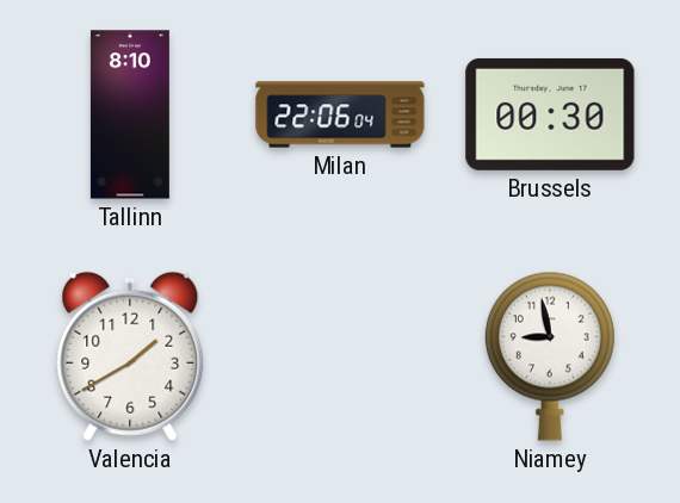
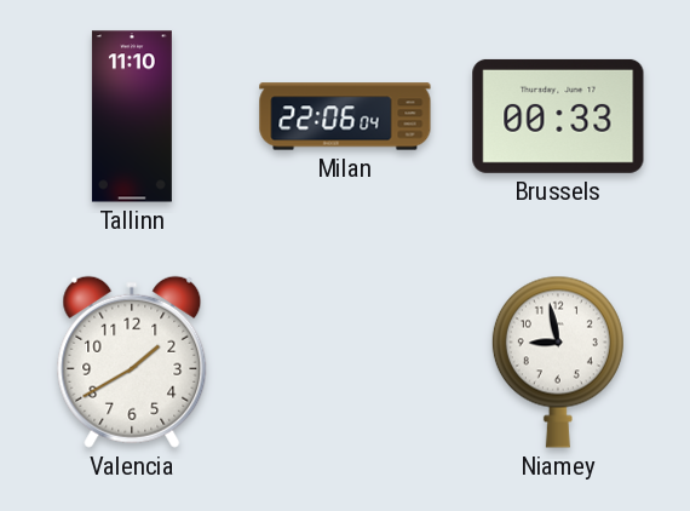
Tallinn: 8:10 -> 11:10
Brussels: 00:30 -> 00:33
